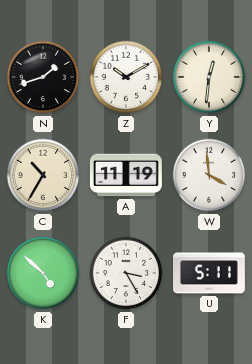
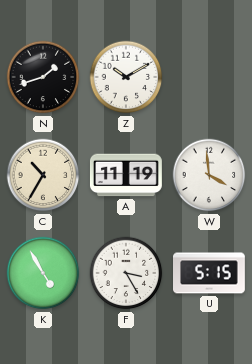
Y: 12:31 -> none
K: 4:52 -> 4:55
U: 5:11 -> 5:15
